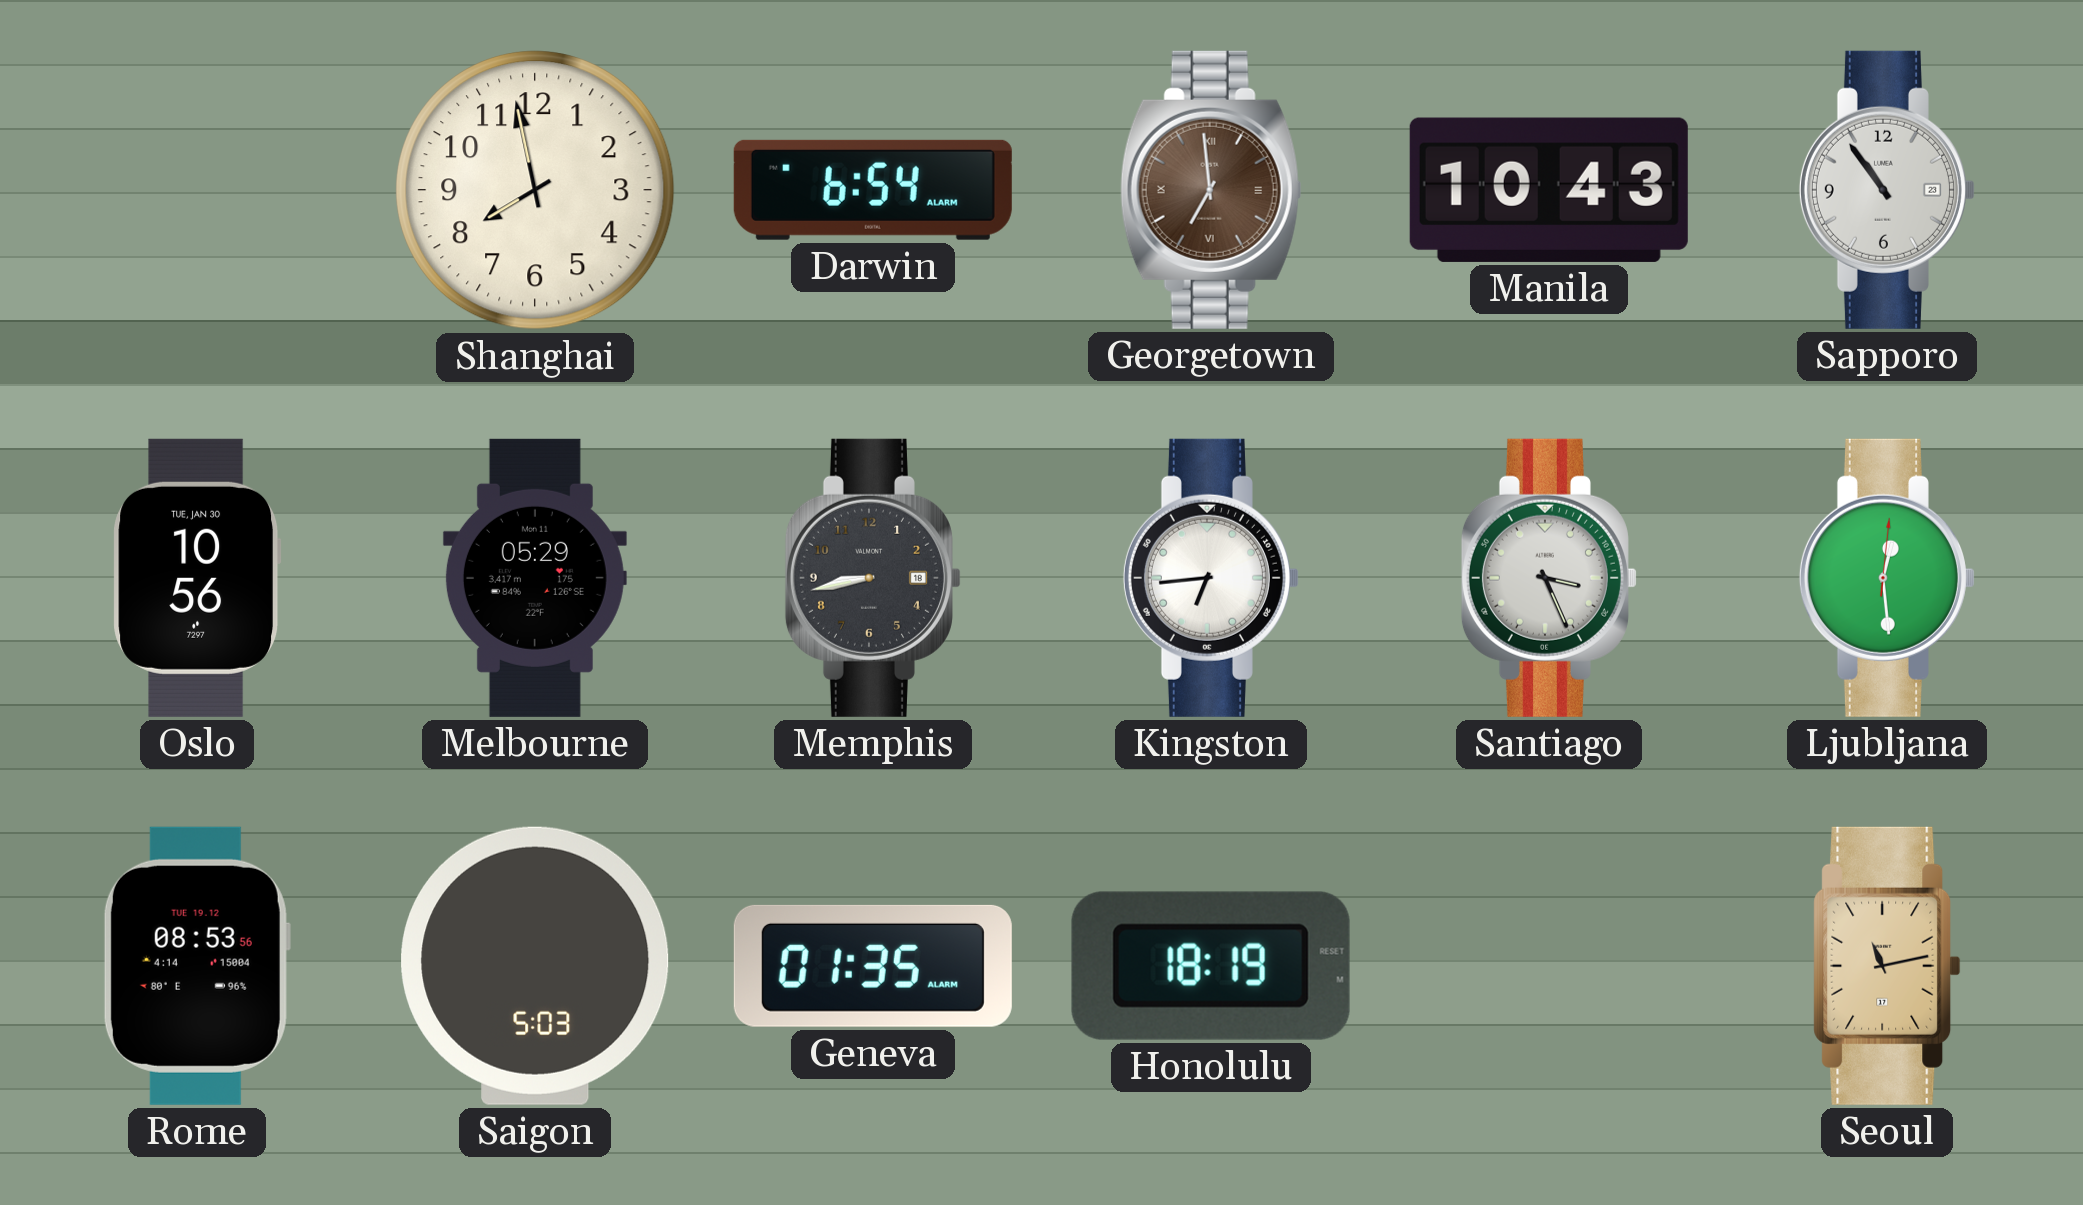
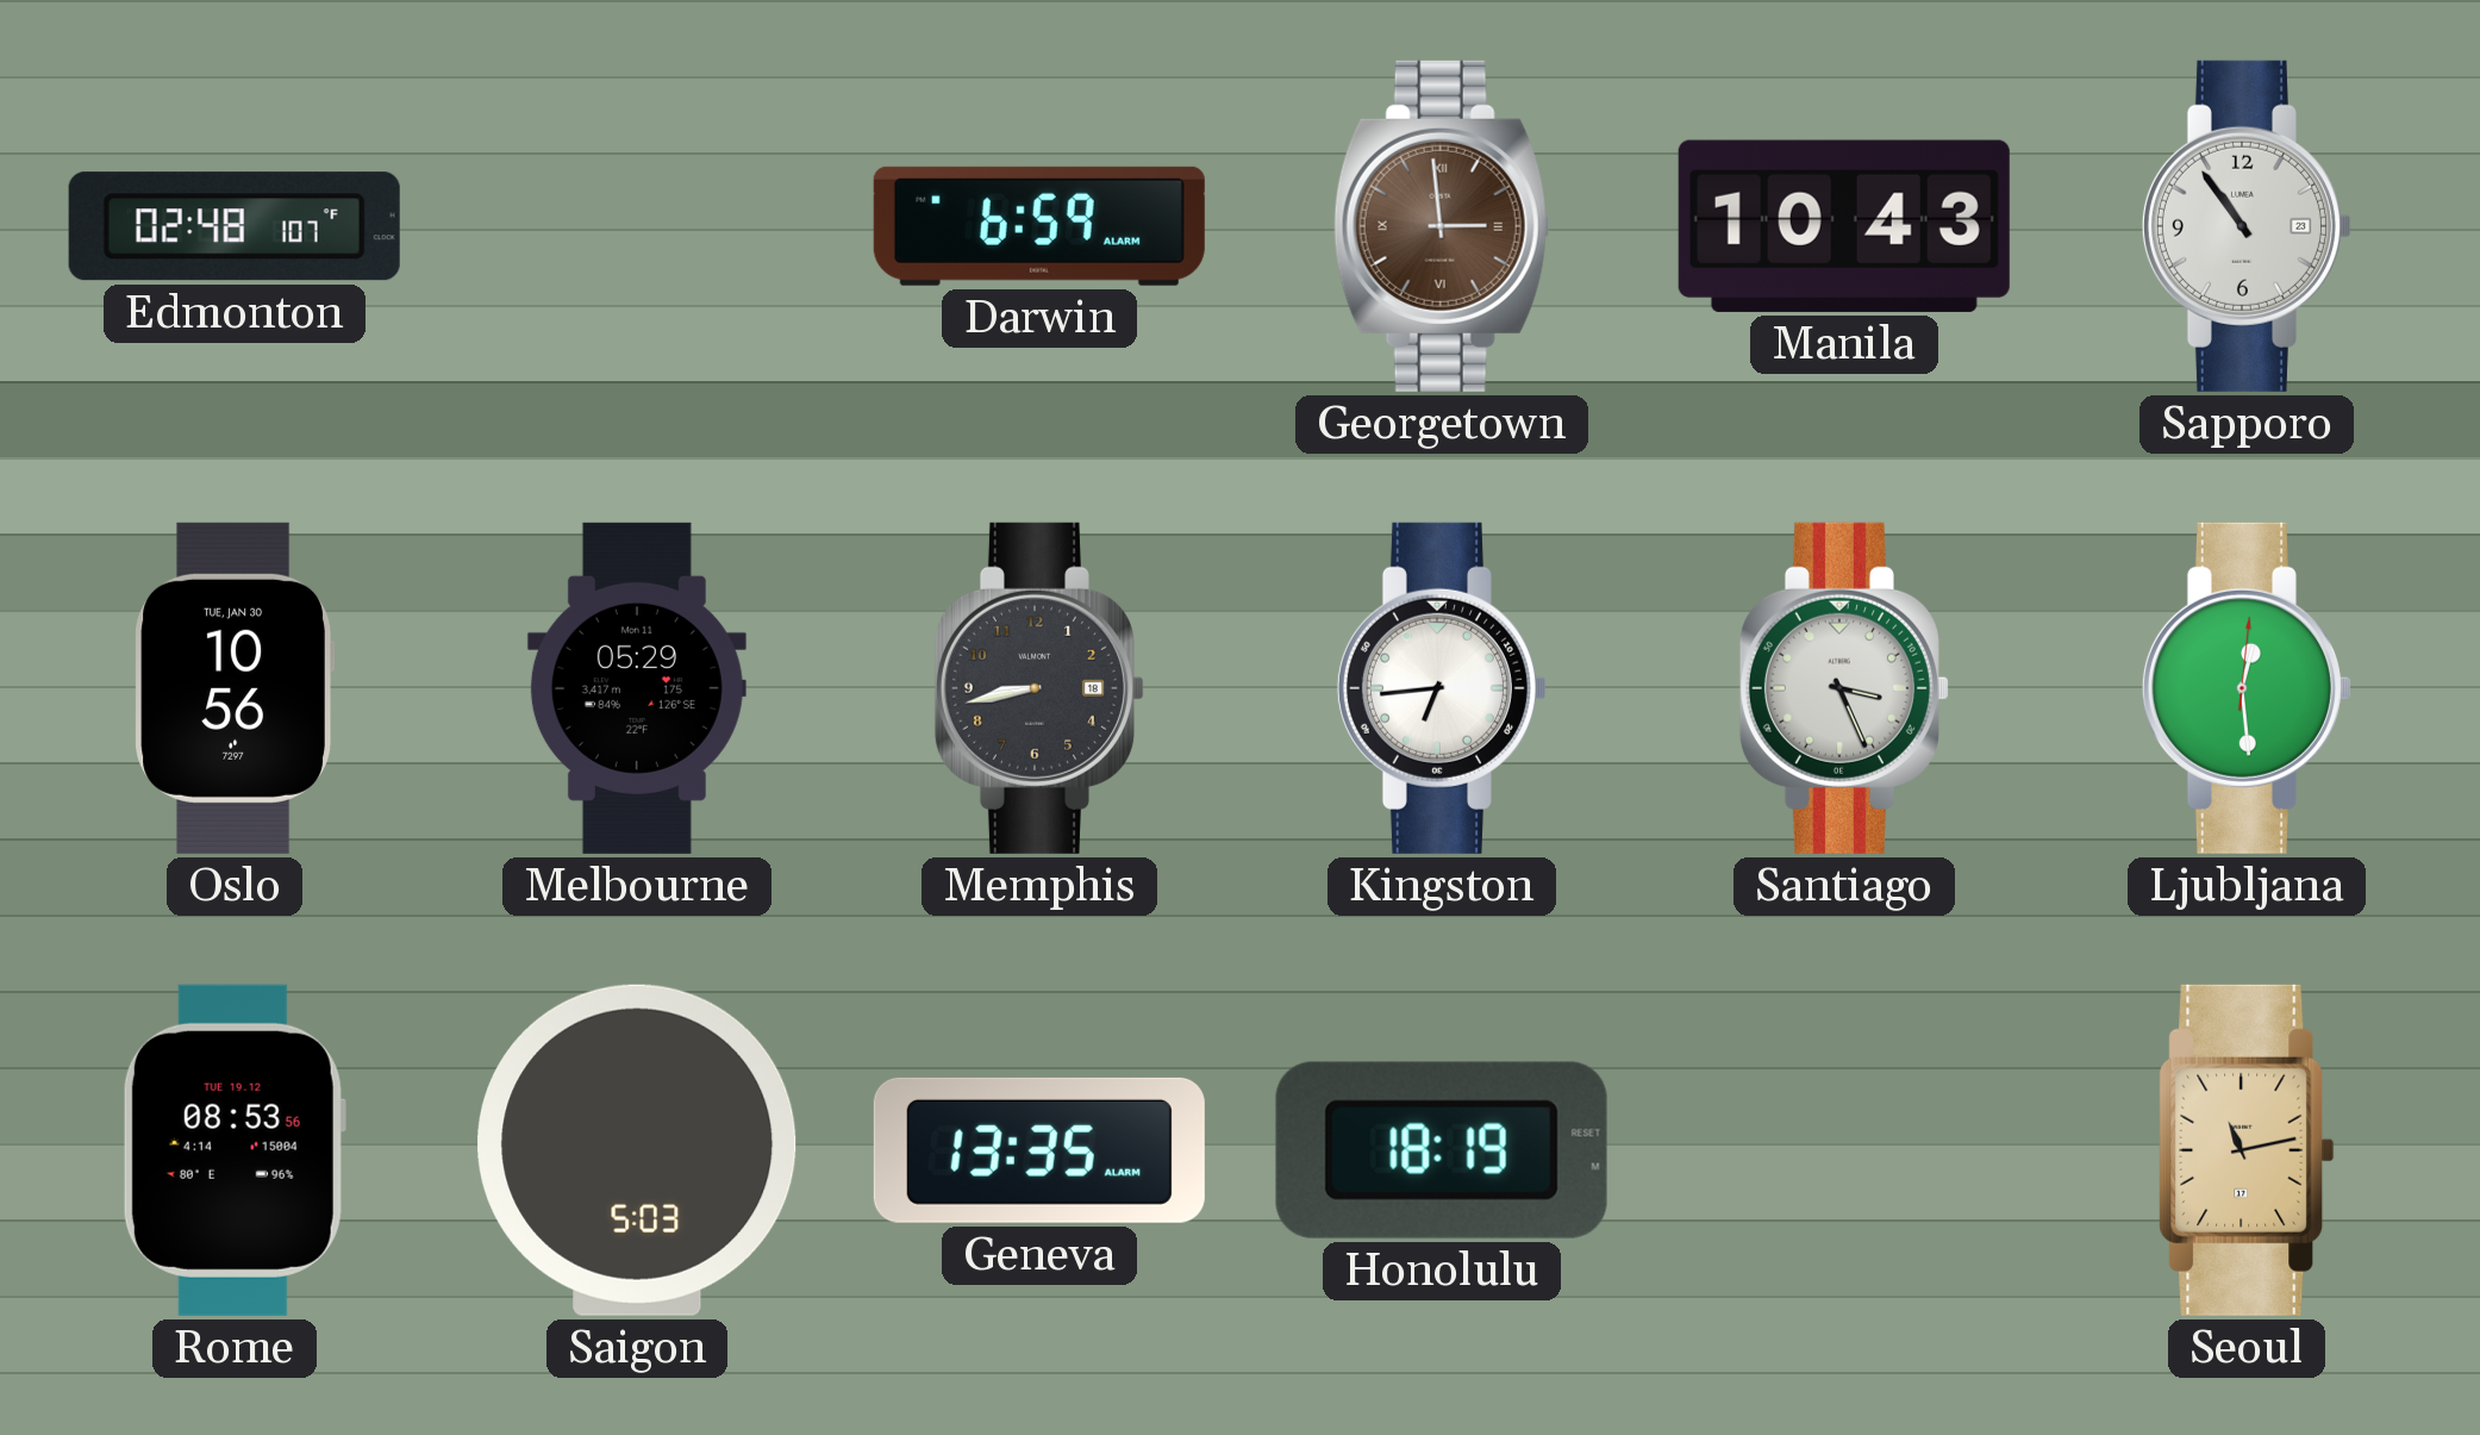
Edmonton: none -> 02:48
Shanghai: 7:58 -> none
Darwin: 6:54 -> 6:59
Georgetown: 6:59 -> 2:59
Geneva: 01:35 -> 13:35
